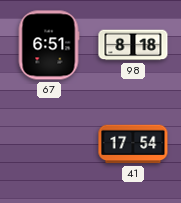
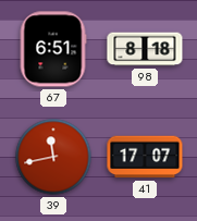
39: none -> 11:43
41: 17:54 -> 17:07
